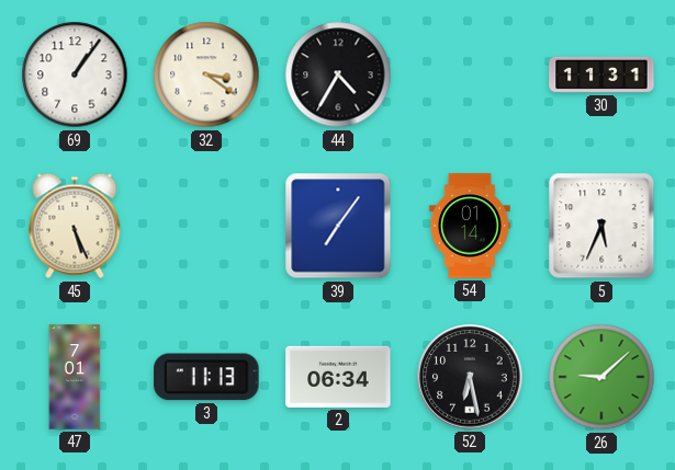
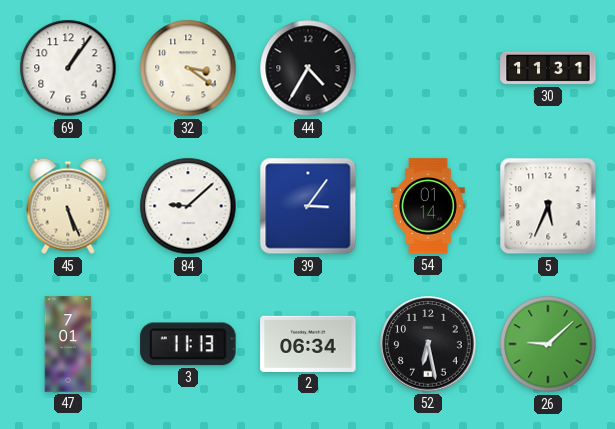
84: none -> 9:08
39: 7:06 -> 3:06
